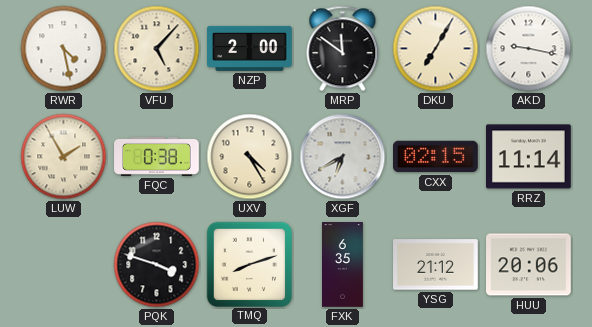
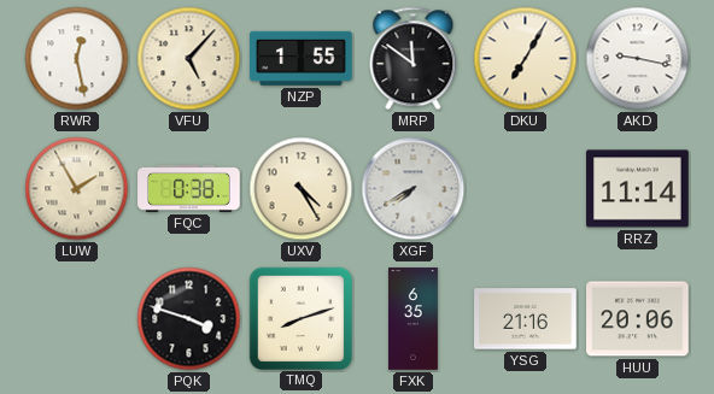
RWR: 4:28 -> 12:28
NZP: 2:00 -> 1:55
XGF: 6:40 -> 7:40
CXX: 02:15 -> none
YSG: 21:12 -> 21:16
